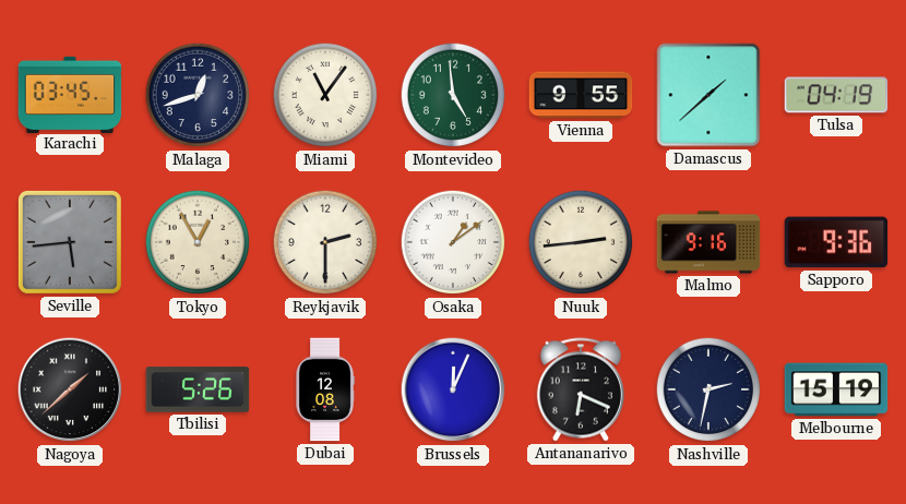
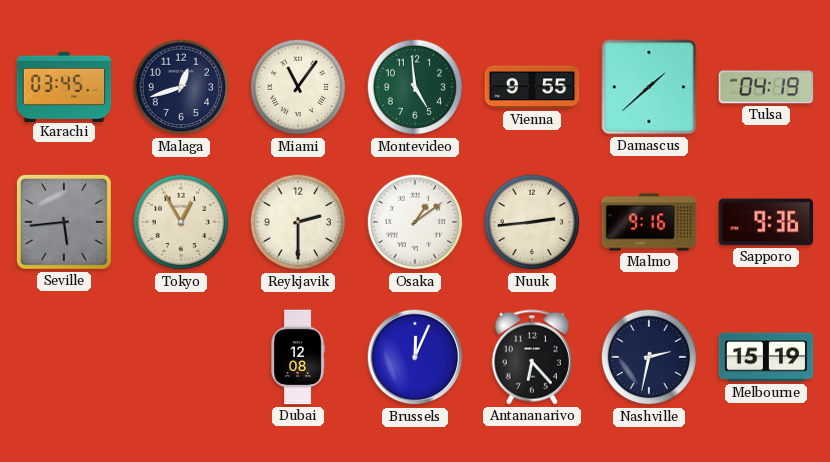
Nagoya: 1:38 -> none
Tbilisi: 5:26 -> none
Antananarivo: 6:19 -> 6:23
